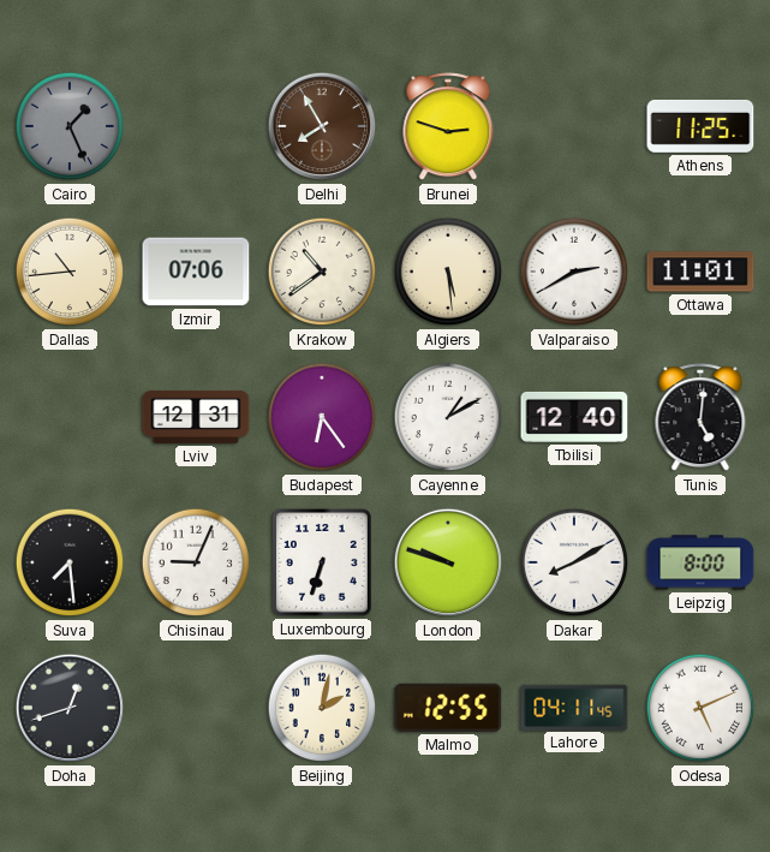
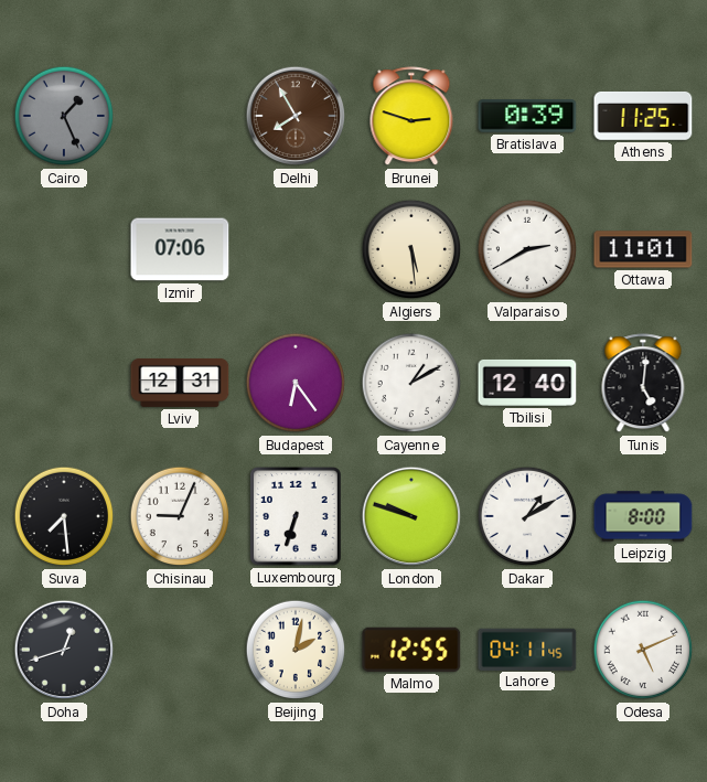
Bratislava: none -> 0:39
Dallas: 10:44 -> none
Krakow: 10:39 -> none
Dakar: 8:10 -> 1:10
